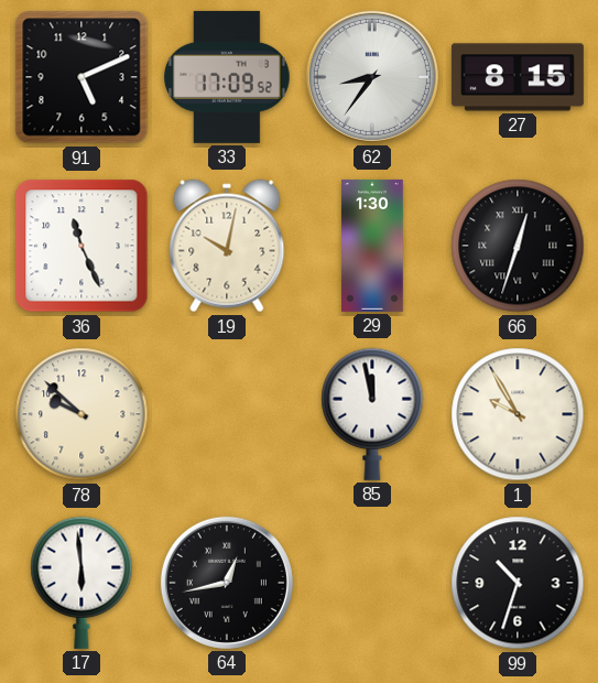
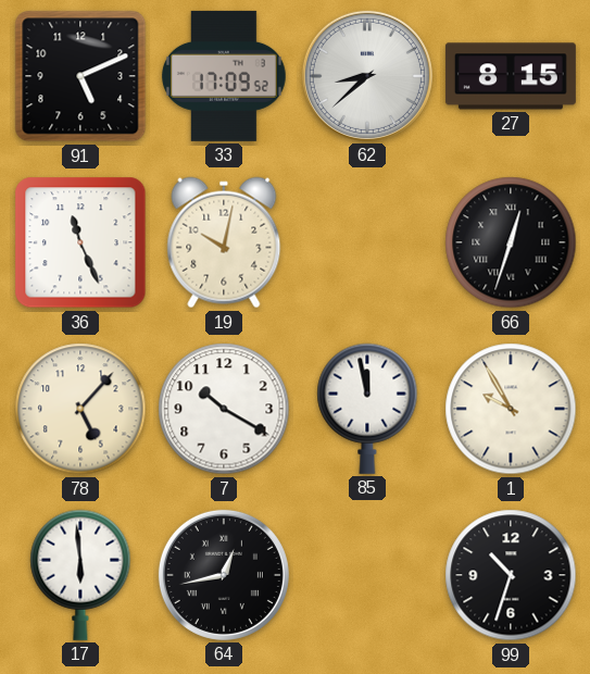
62: 8:36 -> 8:38
29: 1:30 -> none
78: 9:52 -> 5:07
7: none -> 10:20
